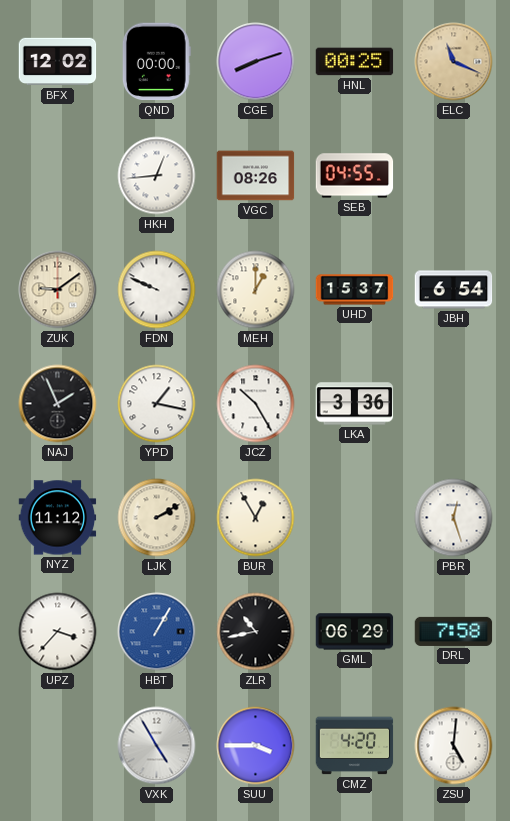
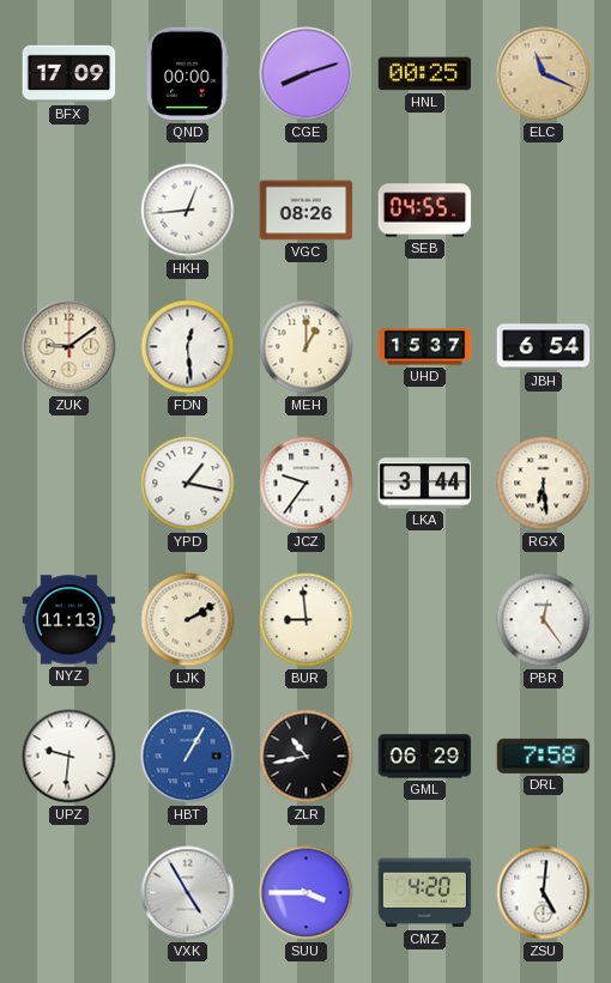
BFX: 12:02 -> 17:09
FDN: 9:49 -> 12:29
NAJ: 1:56 -> none
JCZ: 10:25 -> 9:36
LKA: 3:36 -> 3:44
RGX: none -> 6:29
NYZ: 11:12 -> 11:13
BUR: 12:55 -> 8:59
PBR: 12:27 -> 12:24
UPZ: 3:37 -> 9:31
